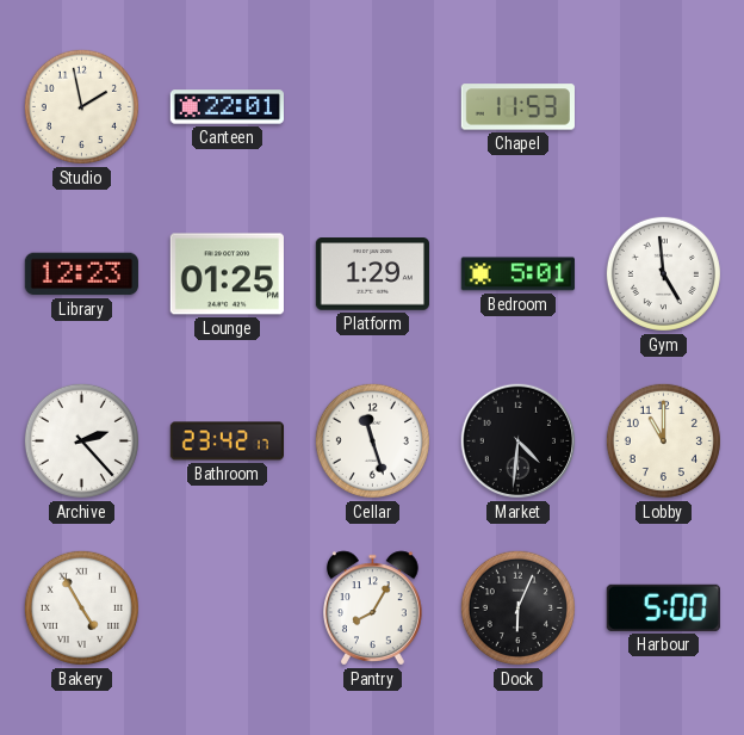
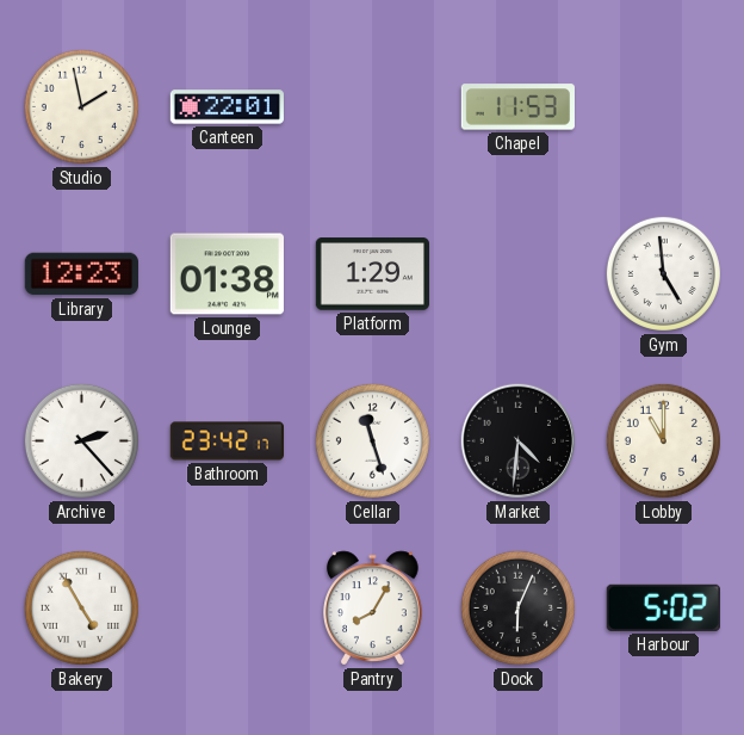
Lounge: 01:25 -> 01:38
Bedroom: 5:01 -> none
Harbour: 5:00 -> 5:02
